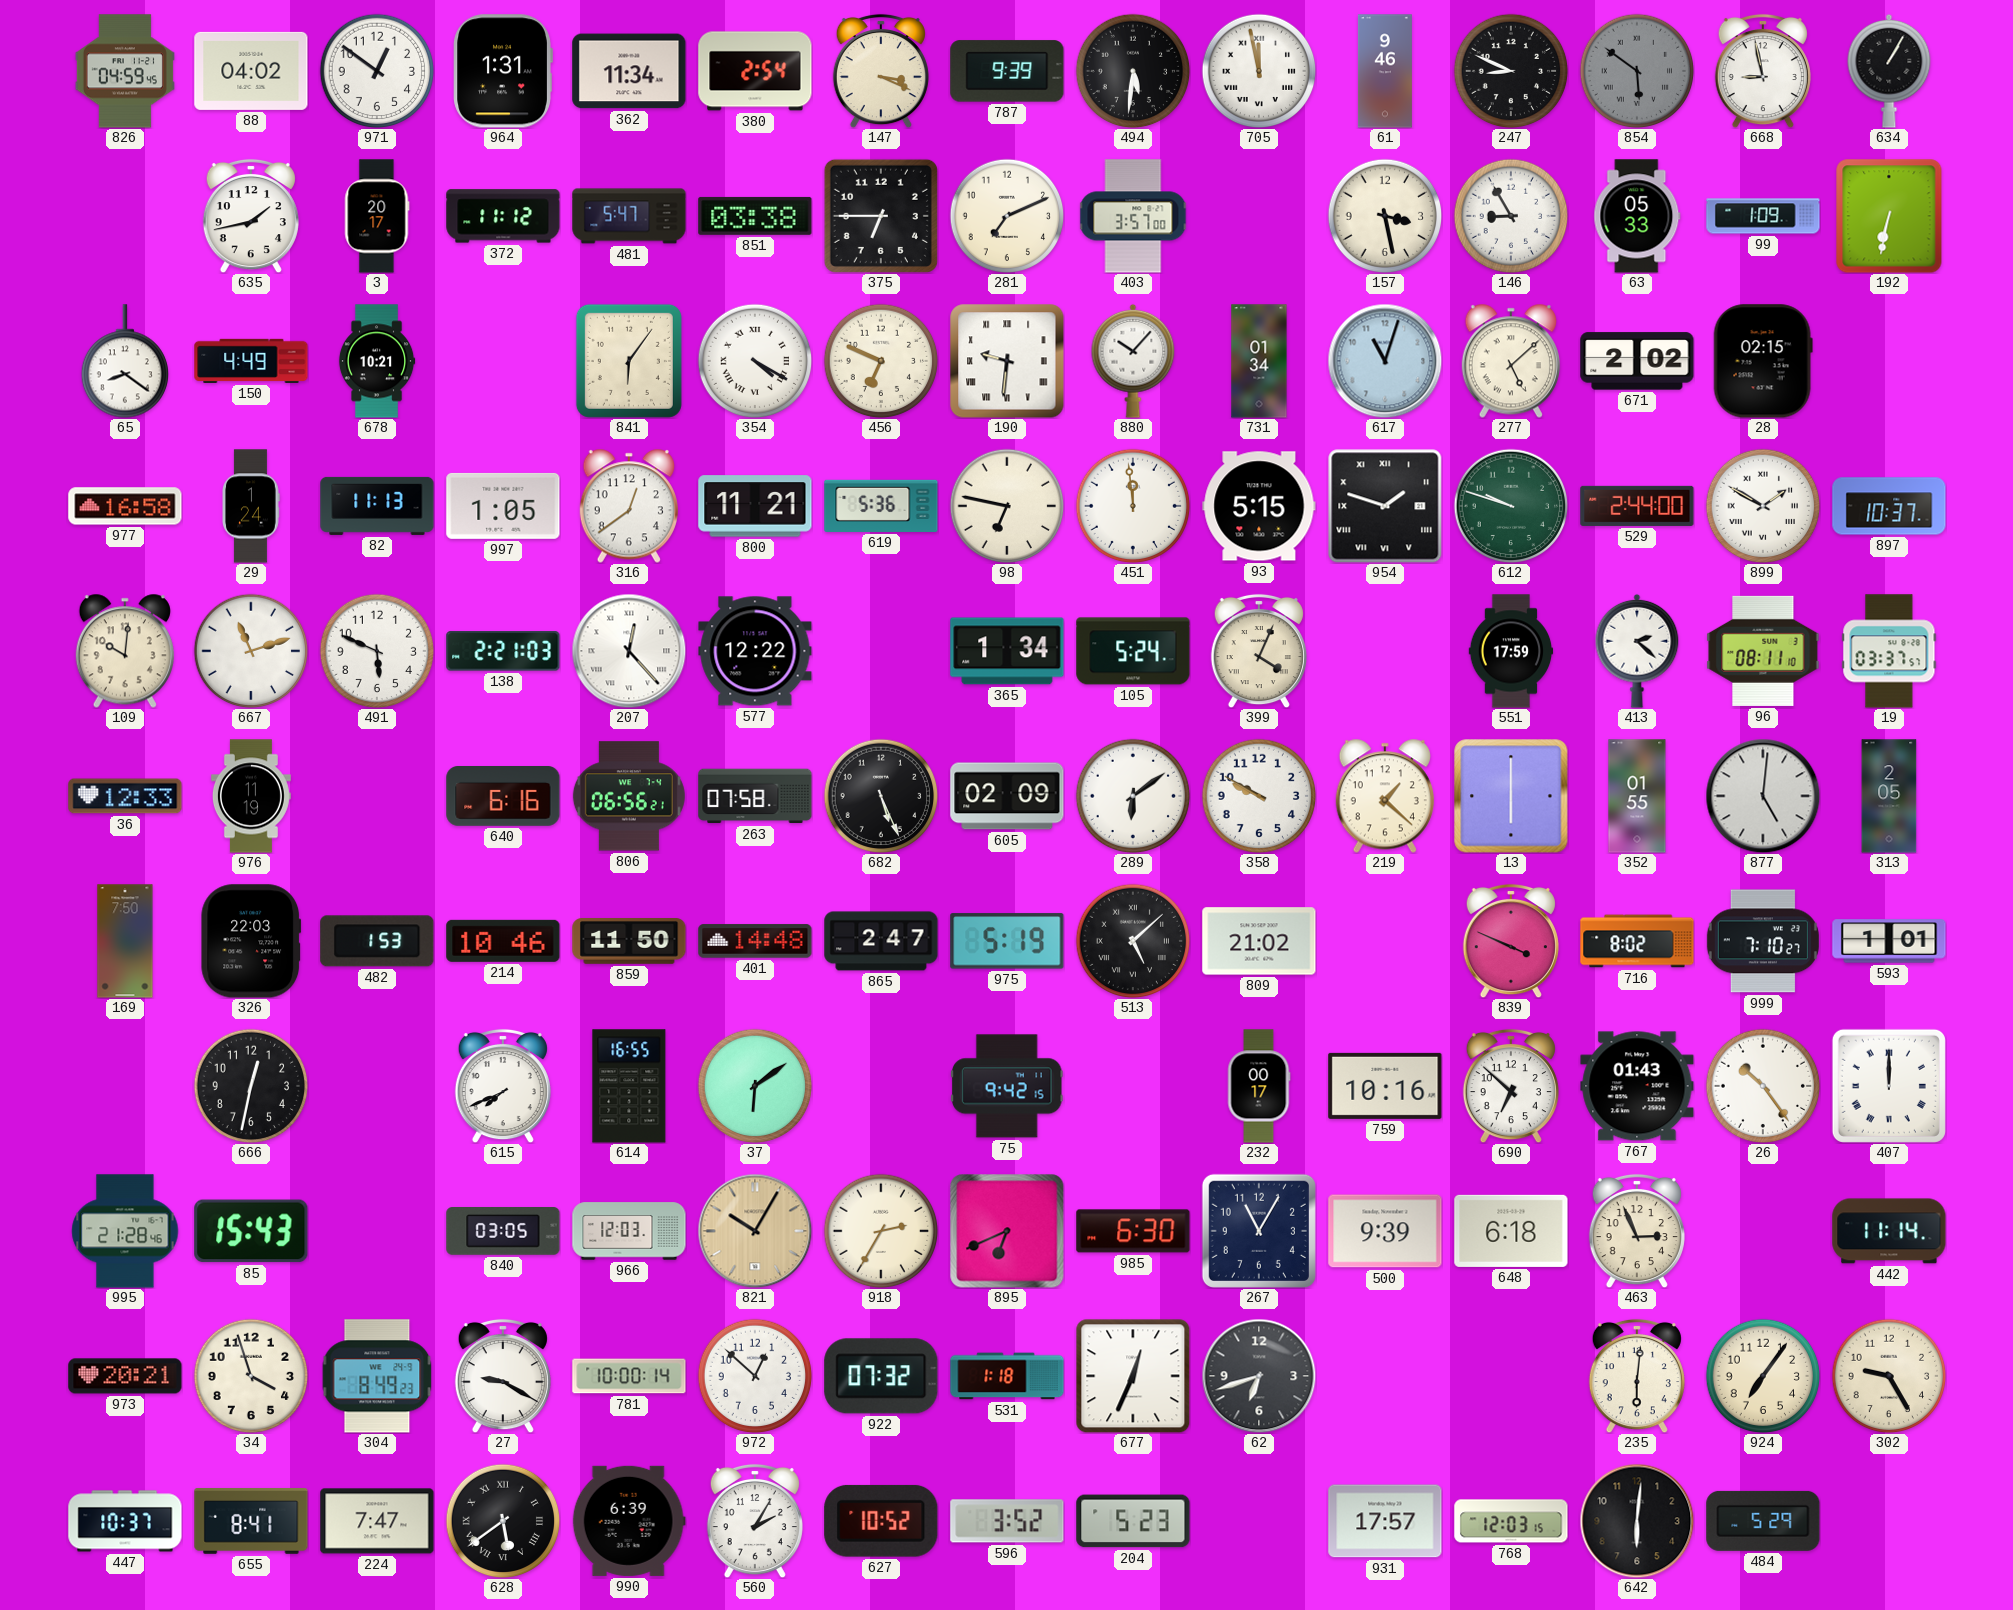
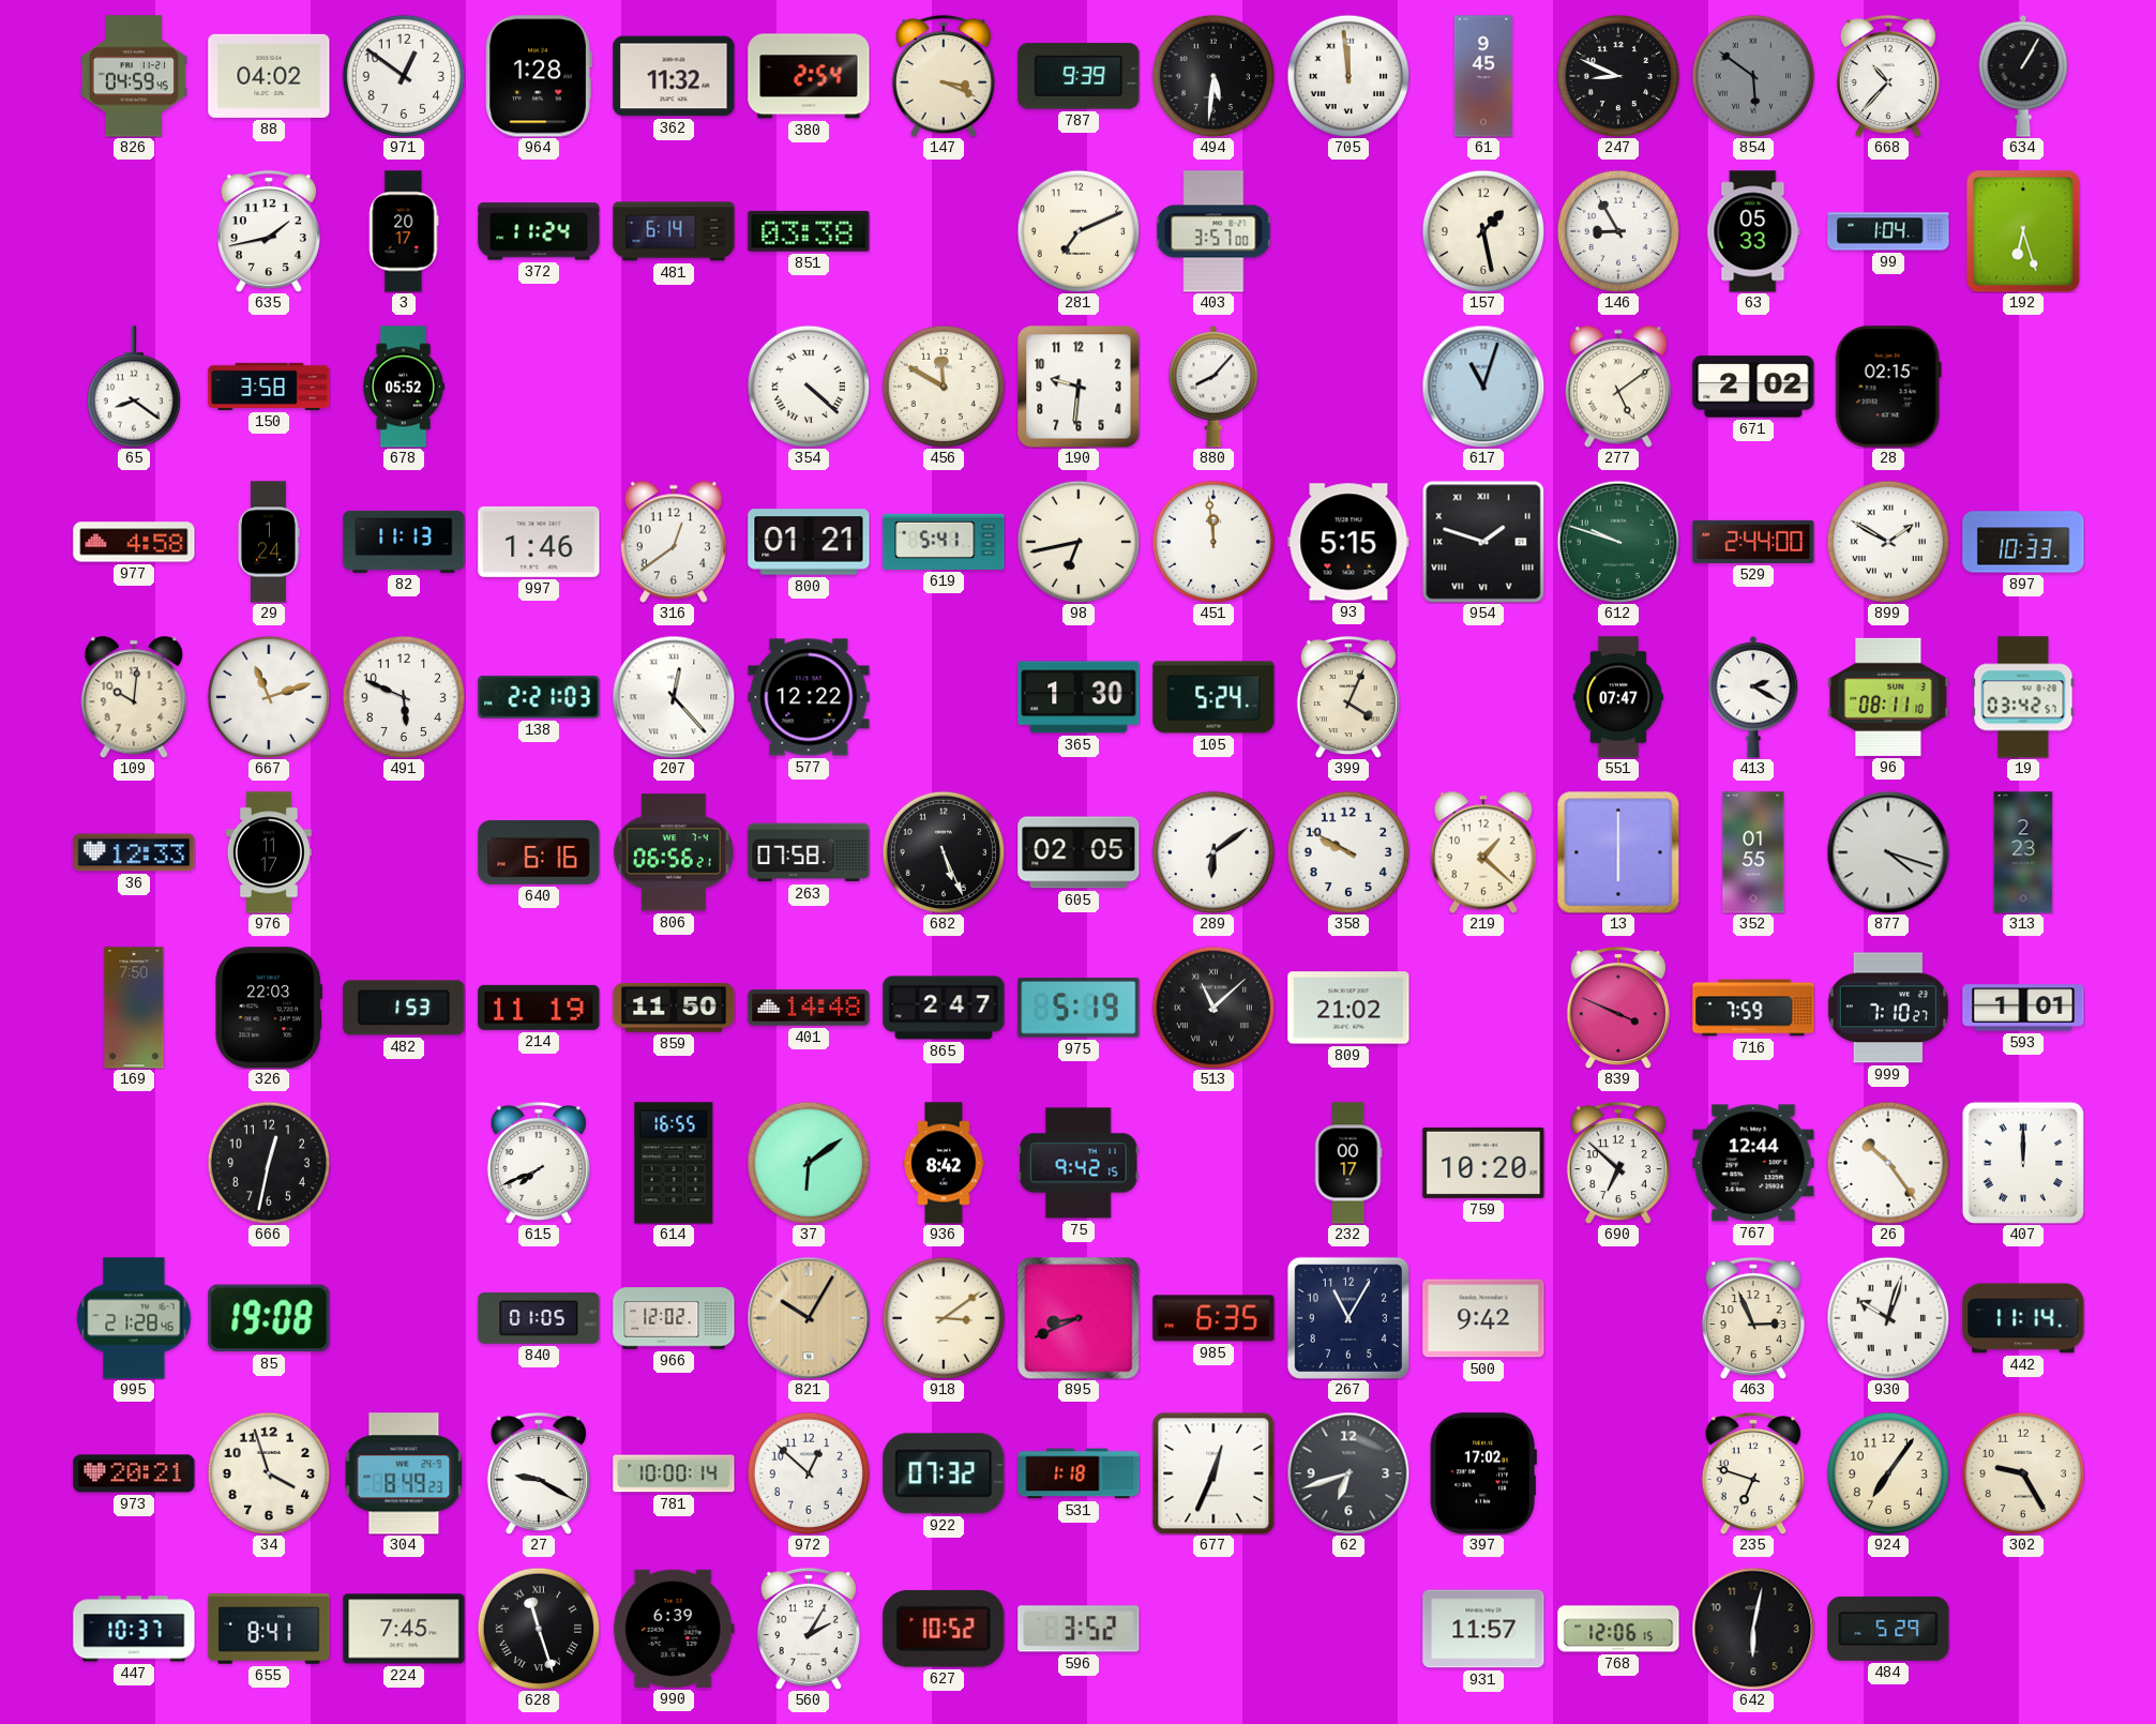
964: 1:31 -> 1:28
362: 11:34 -> 11:32
705: 11:58 -> 11:59
61: 9:46 -> 9:45
668: 8:58 -> 10:37
372: 11:12 -> 11:24
481: 5:47 -> 6:14
375: 6:45 -> none
157: 3:28 -> 1:28
99: 1:09 -> 1:04
192: 6:32 -> 6:27
150: 4:49 -> 3:58
678: 10:21 -> 05:52
841: 6:06 -> none
354: 4:20 -> 4:22
456: 6:49 -> 11:50
190 numerals: Roman -> Arabic
880: 10:07 -> 8:07
731: 01:34 -> none
277: 5:08 -> 5:09
977: 16:58 -> 4:58
997: 1:05 -> 1:46
800: 11:21 -> 01:21
619: 5:36 -> 5:41
98: 6:47 -> 6:43
897: 10:37 -> 10:33
365: 1:34 -> 1:30
551: 17:59 -> 07:47
413: 2:22 -> 2:20
19: 03:37 -> 03:42
976: 11:19 -> 11:17
605: 02:09 -> 02:05
877: 5:01 -> 4:18
313: 2:05 -> 2:23
214: 10:46 -> 11:19
513: 5:08 -> 11:08
716: 8:02 -> 7:59
936: none -> 8:42
759: 10:16 -> 10:20
767: 01:43 -> 12:44
85: 15:43 -> 19:08
840: 03:05 -> 01:05
966: 12:03 -> 12:02
918: 2:35 -> 3:09
895: 6:41 -> 8:41
985: 6:30 -> 6:35
500: 9:39 -> 9:42
648: 6:18 -> none
930: none -> 10:03
397: none -> 17:02
235: 6:01 -> 6:48
224: 7:47 -> 7:45
628: 5:39 -> 11:27
204: 5:23 -> none
931: 17:57 -> 11:57
768: 12:03 -> 12:06
642: 6:01 -> 6:02
